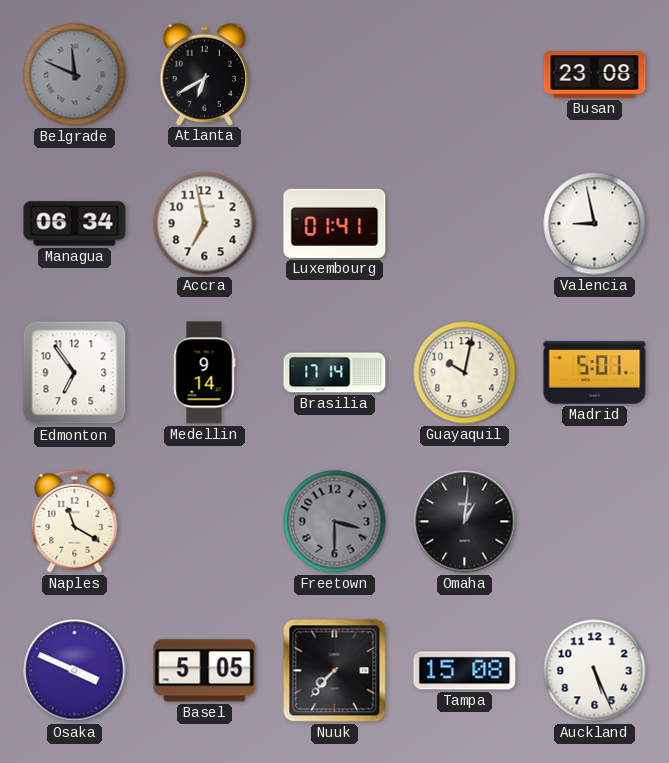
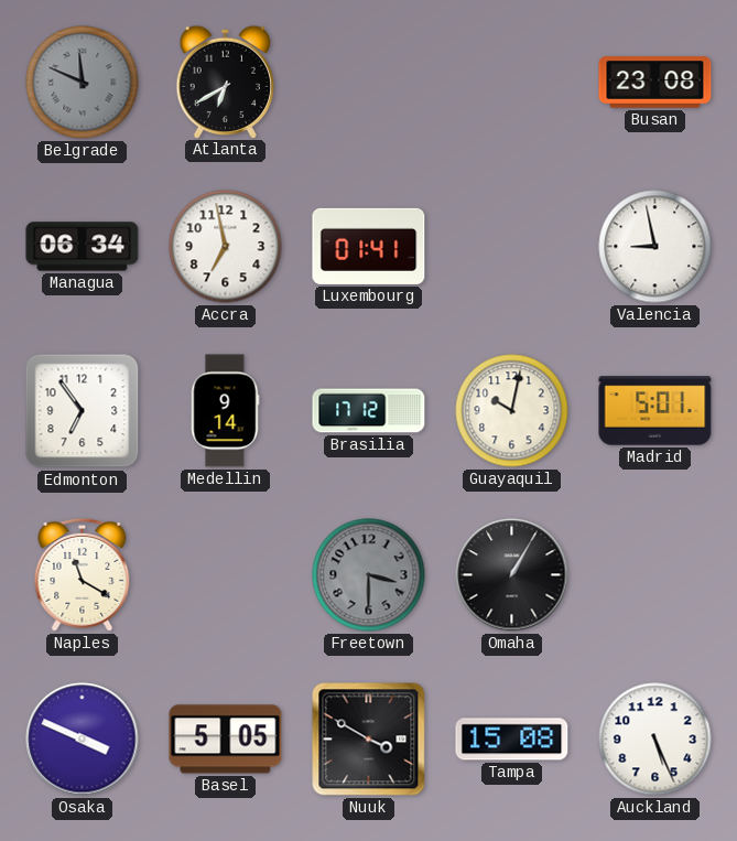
Brasilia: 17:14 -> 17:12
Omaha: 1:01 -> 1:05
Nuuk: 7:37 -> 3:50
